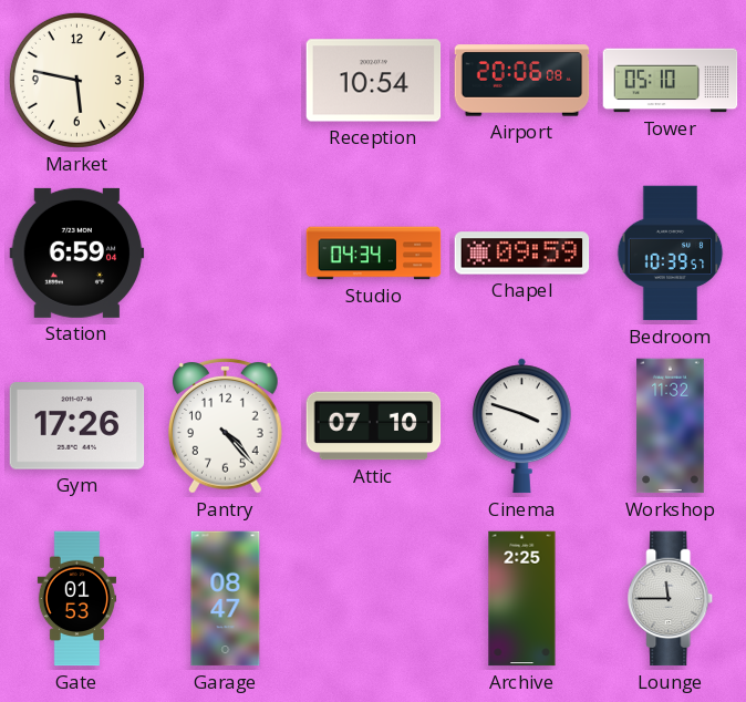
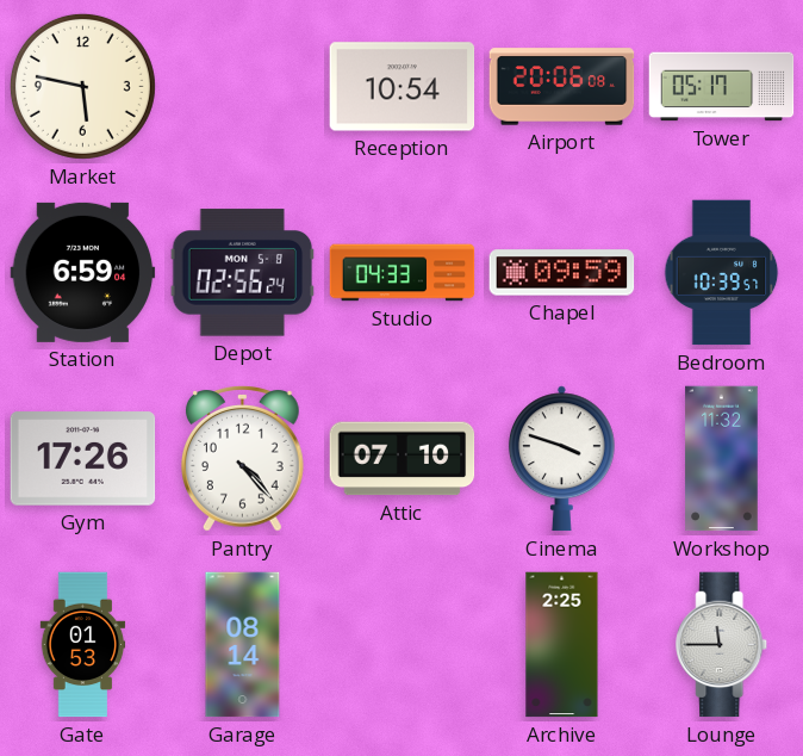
Tower: 05:10 -> 05:17
Depot: none -> 02:56
Studio: 04:34 -> 04:33
Garage: 08:47 -> 08:14
